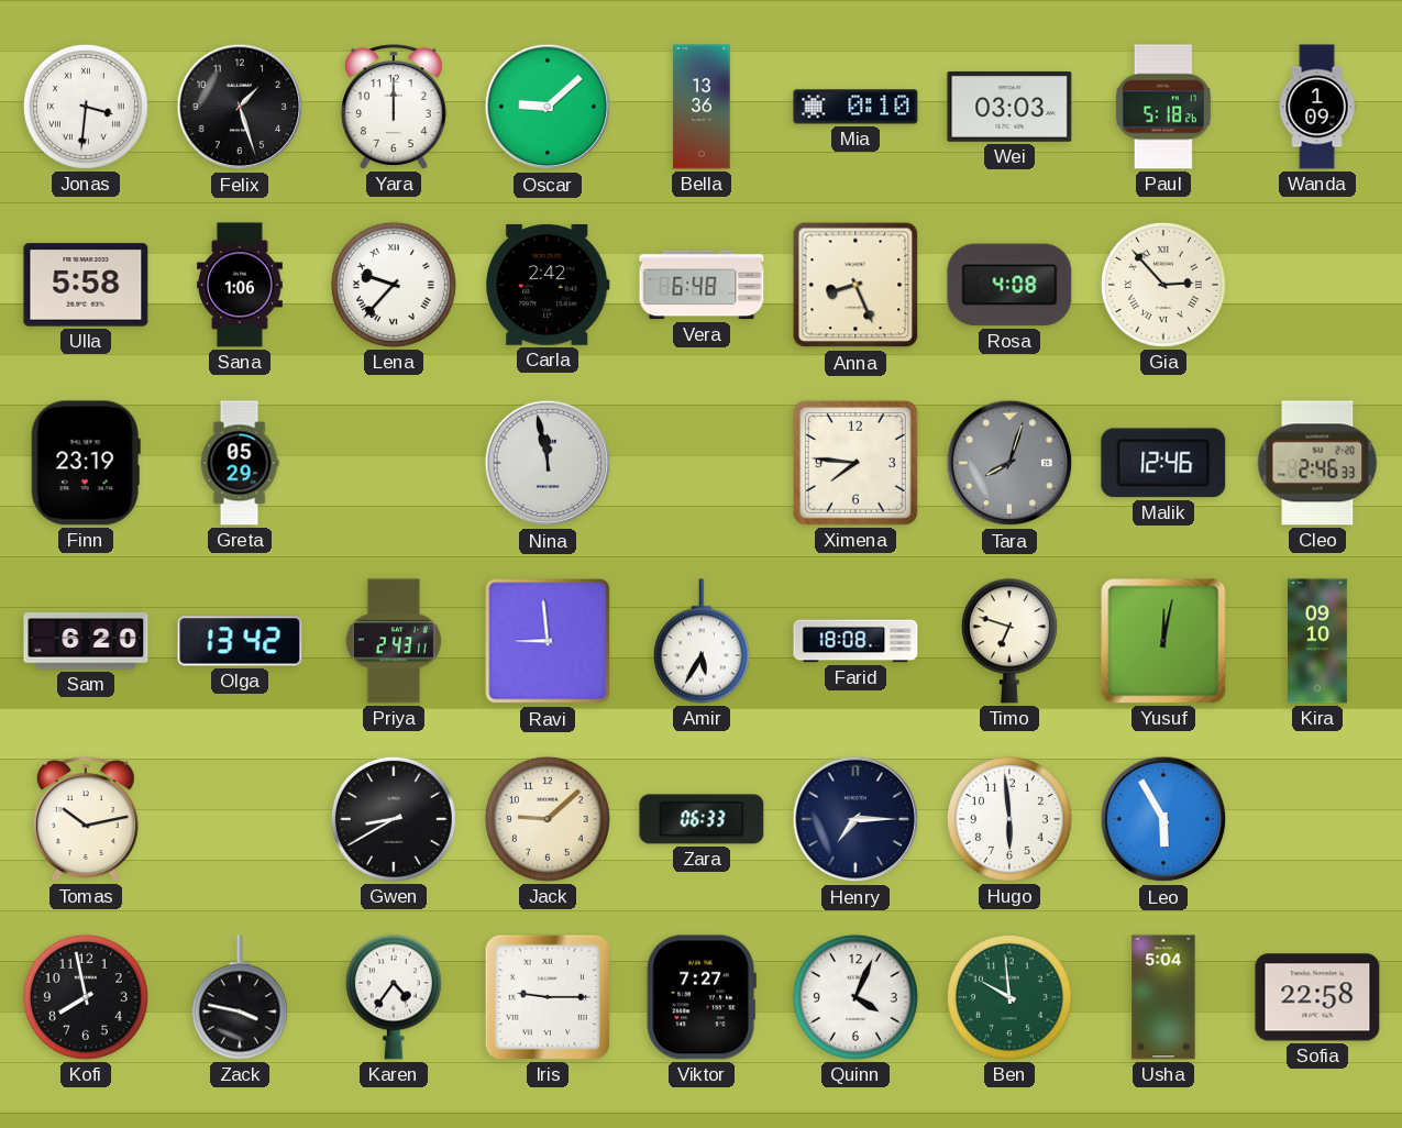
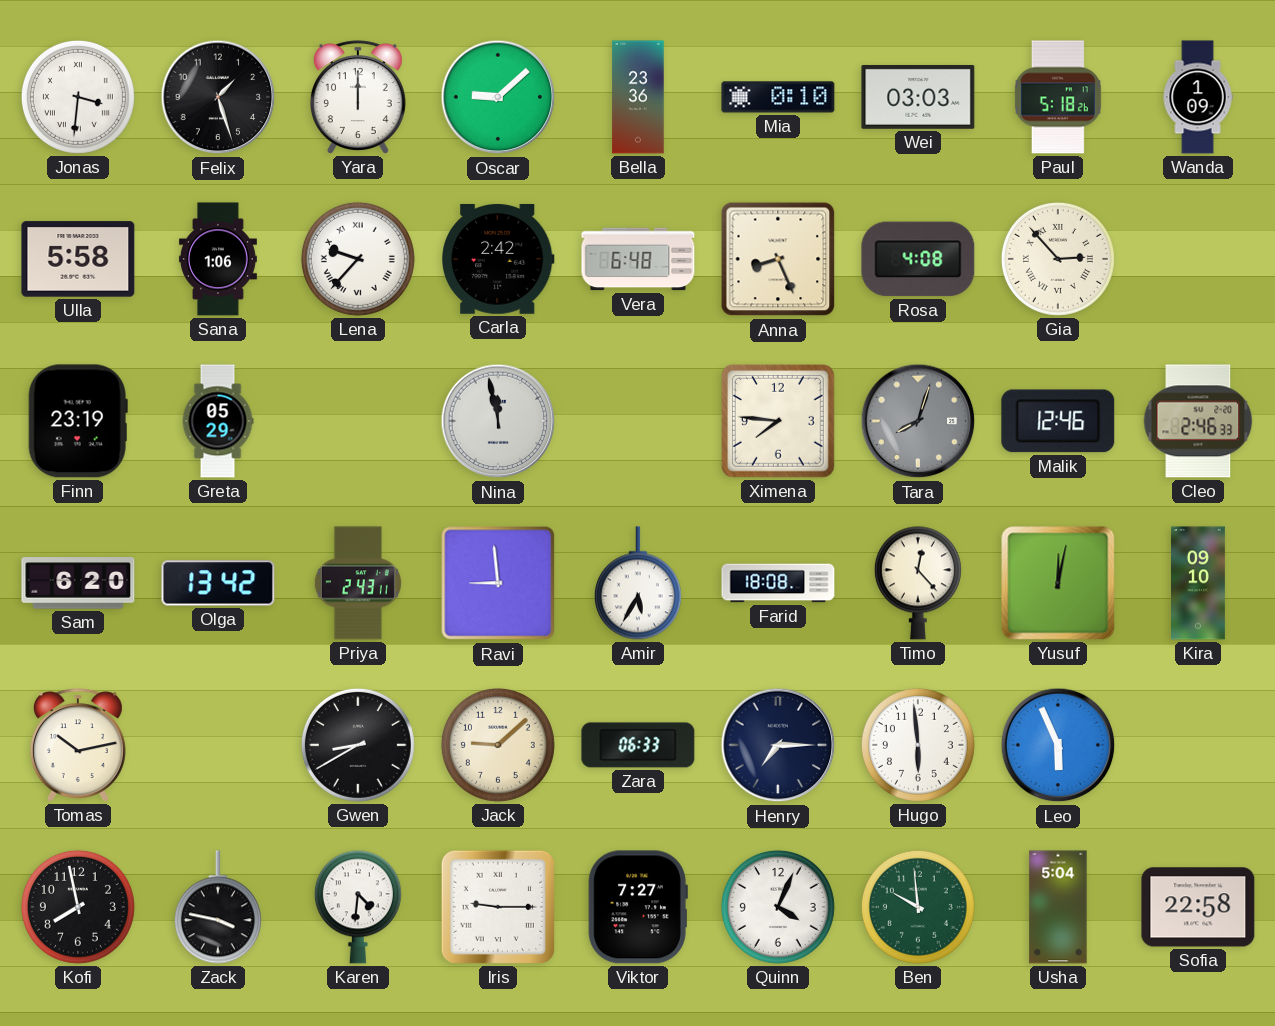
Bella: 13:36 -> 23:36
Timo: 6:48 -> 12:23
Leo: 5:55 -> 5:56
Karen: 4:36 -> 4:31
